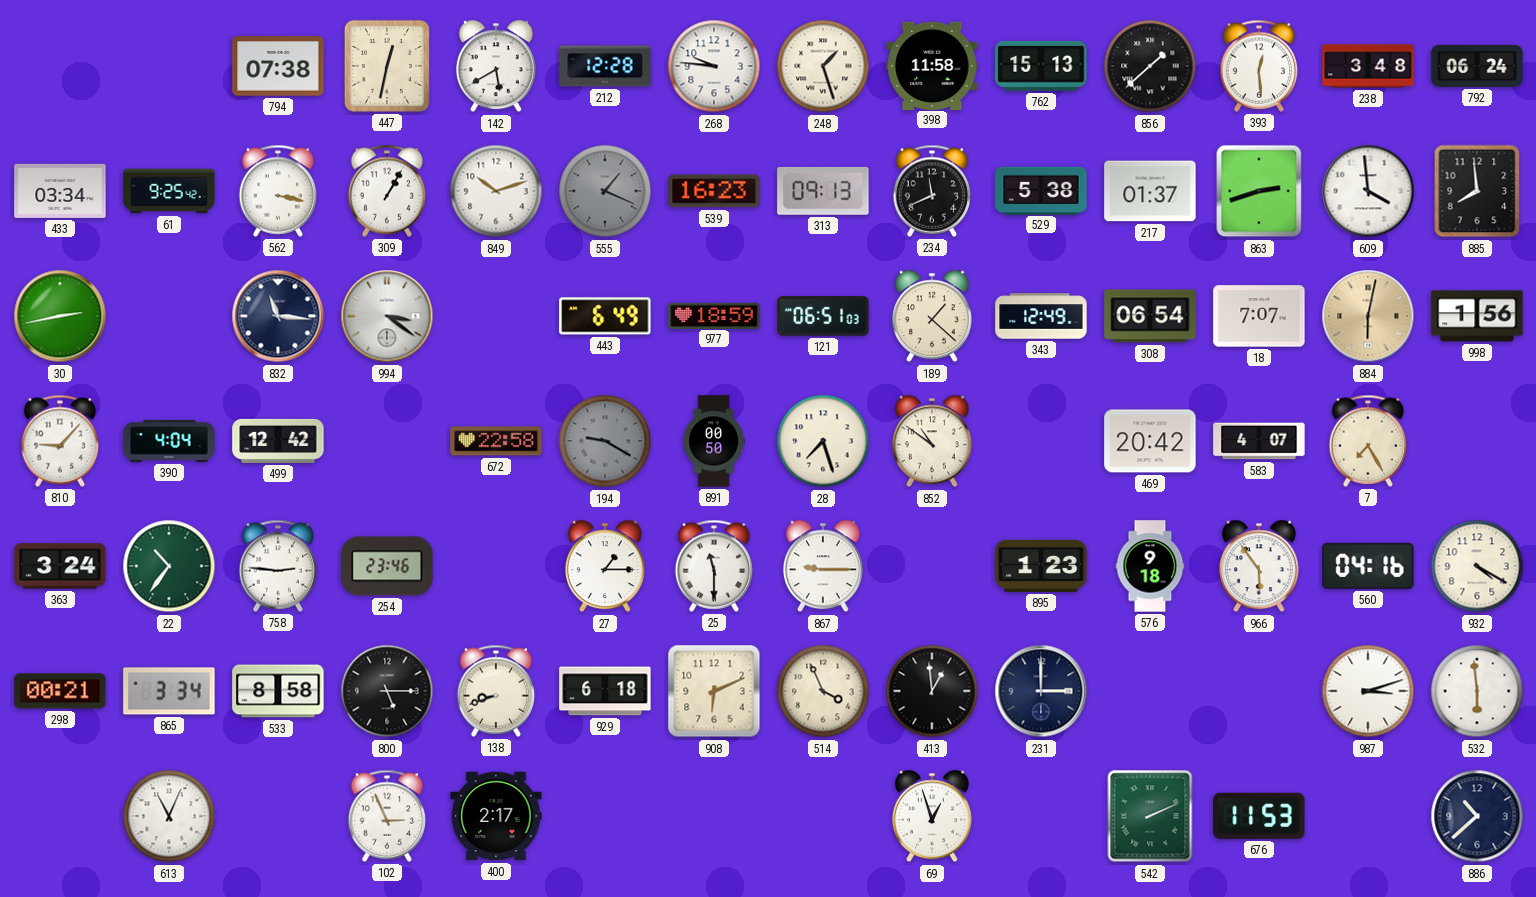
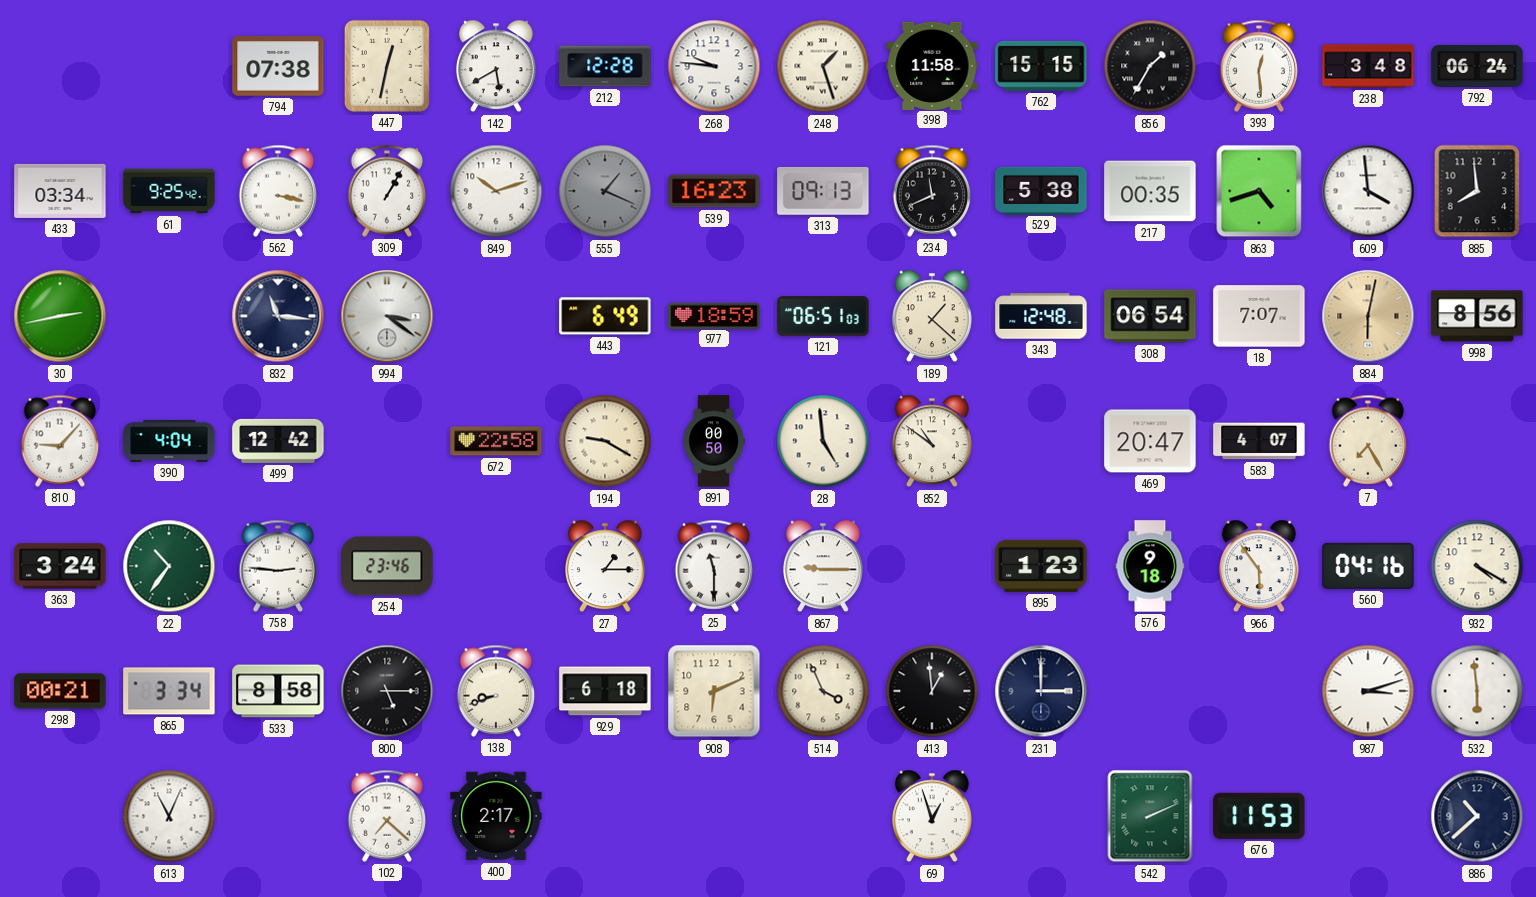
762: 15:13 -> 15:15
856: 1:38 -> 1:35
217: 01:37 -> 00:35
863: 2:42 -> 4:42
343: 12:49 -> 12:48
998: 1:56 -> 8:56
194 dial: grey -> cream
28: 7:27 -> 4:59
469: 20:42 -> 20:47
102: 2:56 -> 7:22
